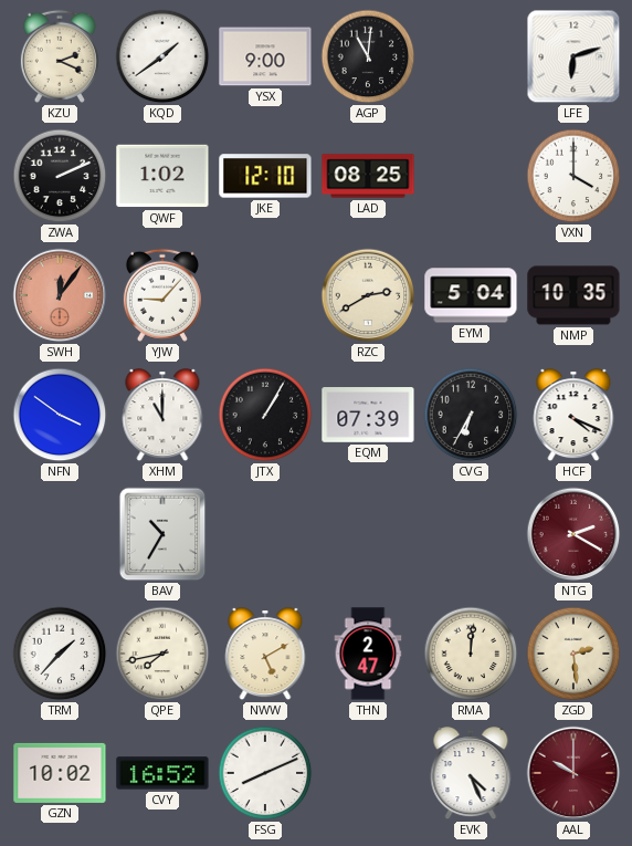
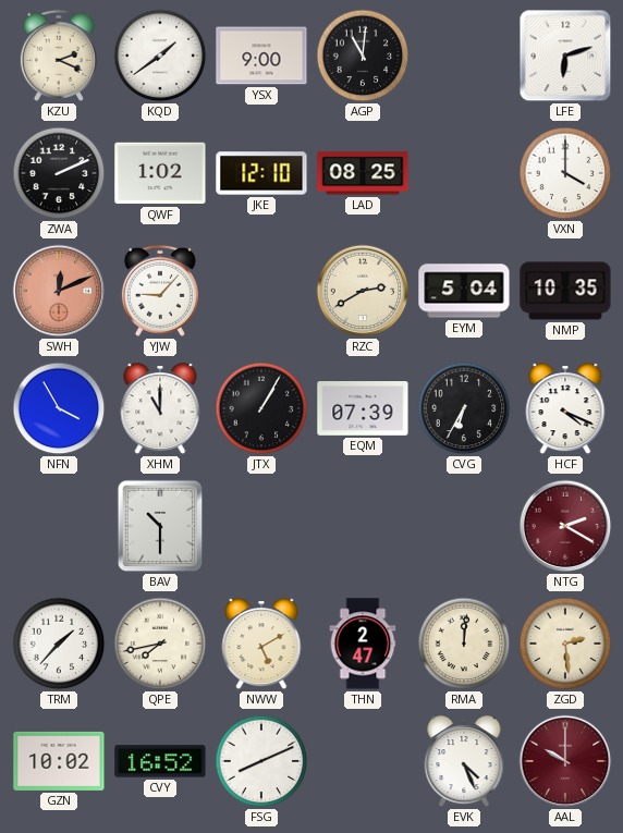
SWH: 12:06 -> 12:11
NFN: 3:51 -> 3:55
BAV: 10:35 -> 10:30
